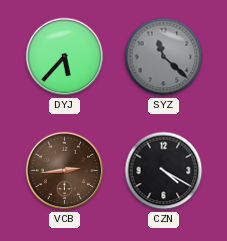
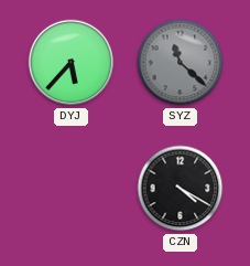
VCB: 2:44 -> none
